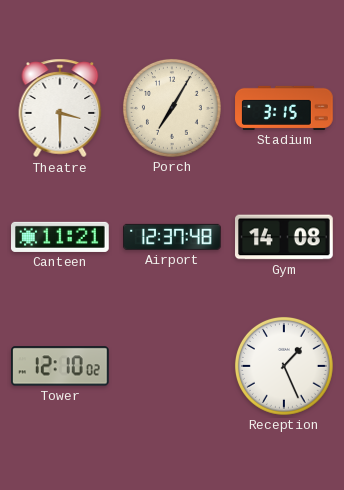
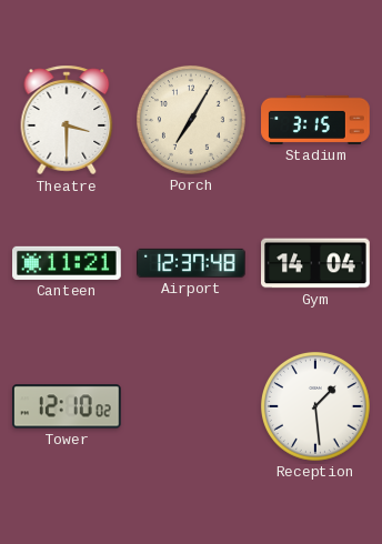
Gym: 14:08 -> 14:04
Reception: 1:26 -> 1:29
